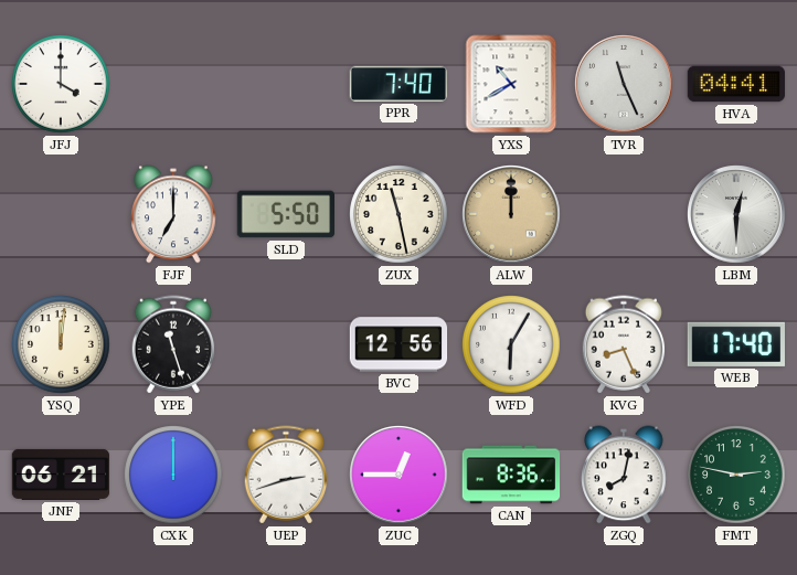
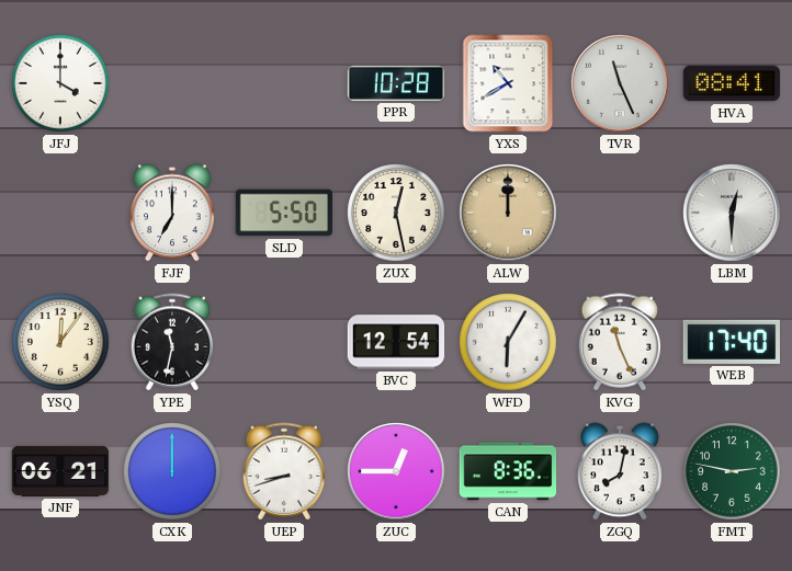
PPR: 7:40 -> 10:28
HVA: 04:41 -> 08:41
ZUX: 11:28 -> 12:28
YSQ: 12:01 -> 12:06
YPE: 11:27 -> 11:32
BVC: 12:56 -> 12:54
KVG: 8:26 -> 11:26
UEP: 2:42 -> 8:42
